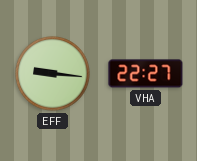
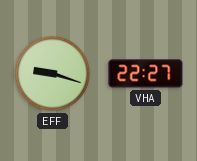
EFF: 9:16 -> 9:18
